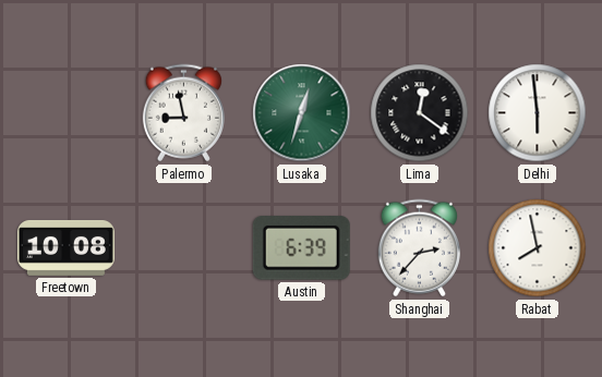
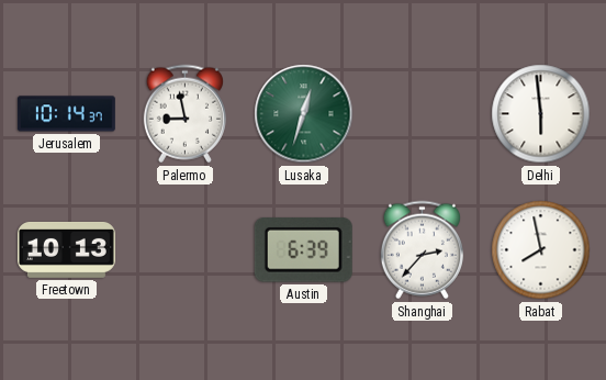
Jerusalem: none -> 10:14
Lima: 12:21 -> none
Freetown: 10:08 -> 10:13
